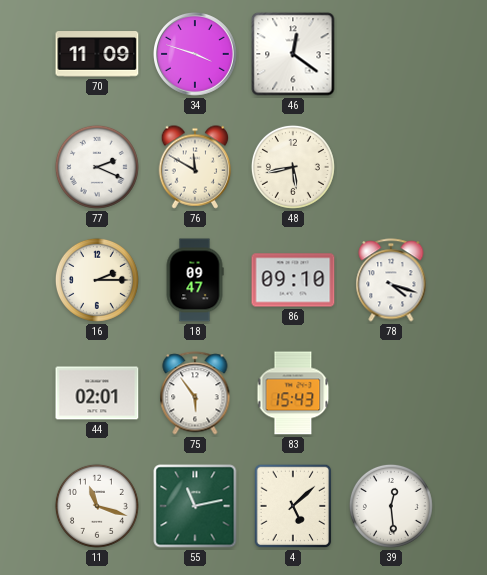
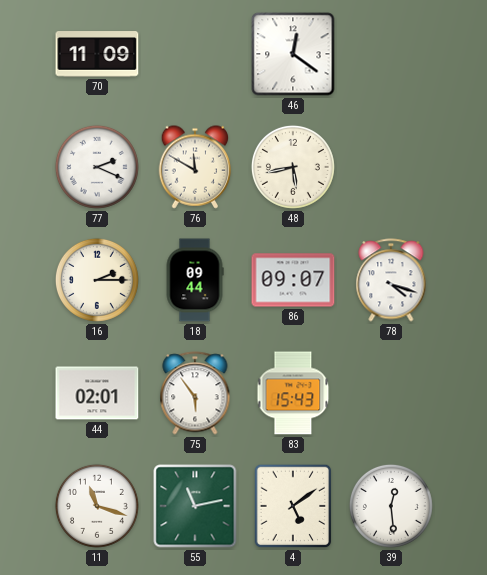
34: 3:48 -> none
18: 09:47 -> 09:44
86: 09:10 -> 09:07
4: 5:08 -> 5:09
